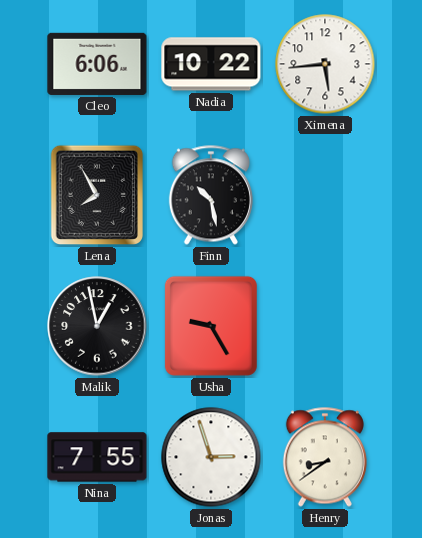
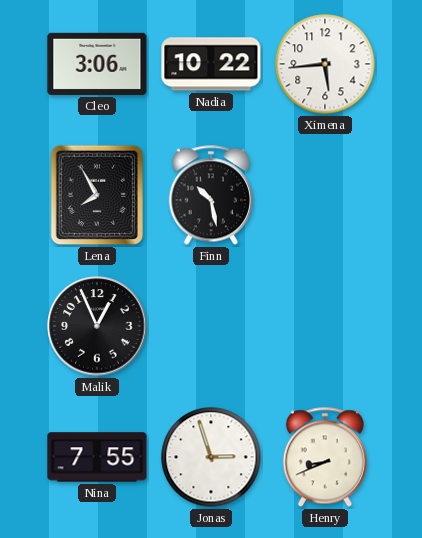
Cleo: 6:06 -> 3:06
Malik: 12:58 -> 12:56
Usha: 9:25 -> none
Henry: 8:39 -> 8:41
